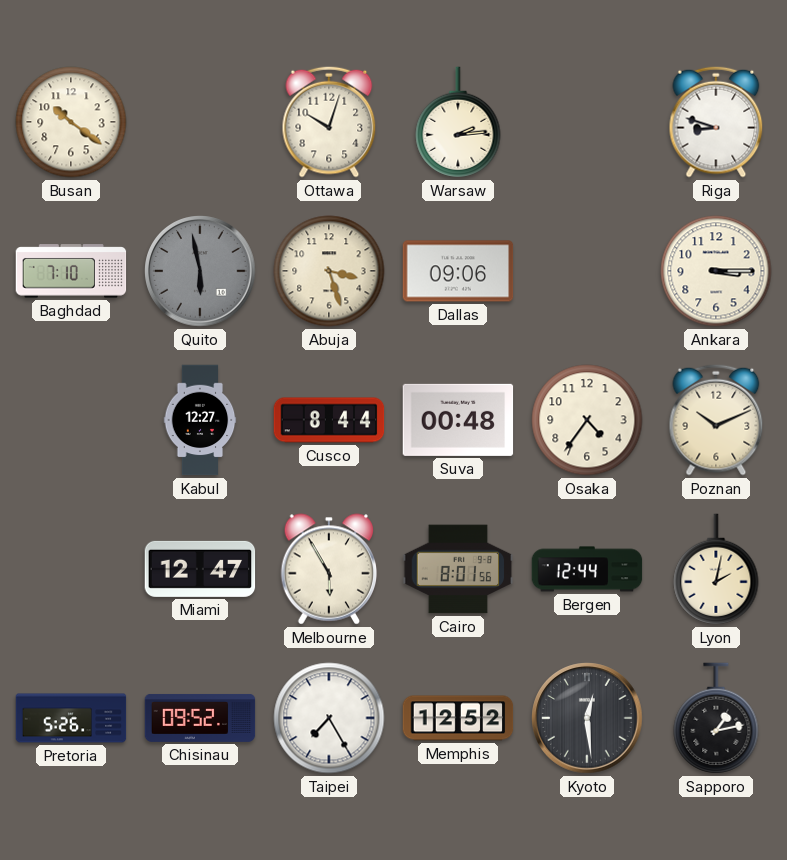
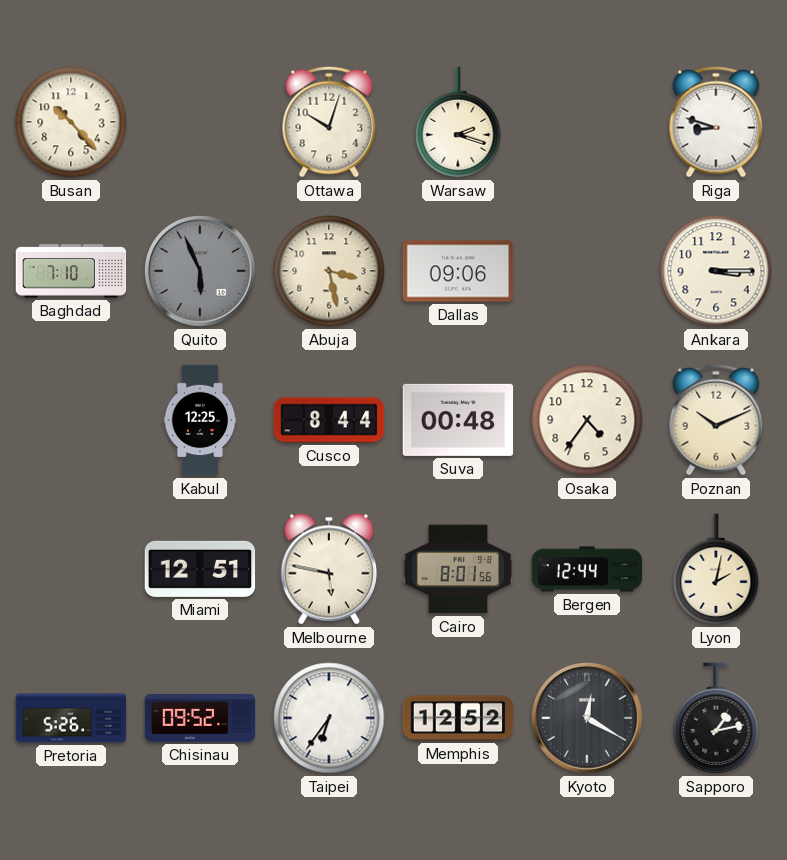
Busan: 10:21 -> 10:23
Warsaw: 2:14 -> 2:18
Quito: 5:58 -> 5:56
Abuja: 3:27 -> 3:28
Kabul: 12:27 -> 12:25
Miami: 12:47 -> 12:51
Melbourne: 5:55 -> 5:47
Taipei: 7:25 -> 6:36
Kyoto: 12:29 -> 12:20
